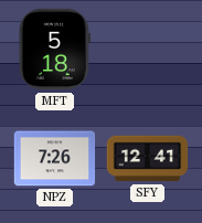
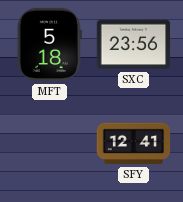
SXC: none -> 23:56
NPZ: 7:26 -> none
